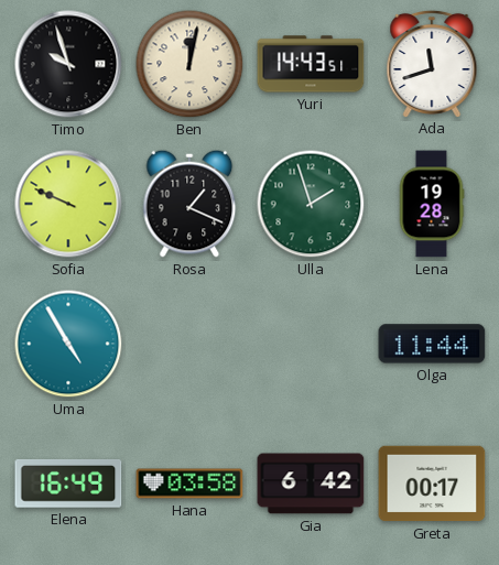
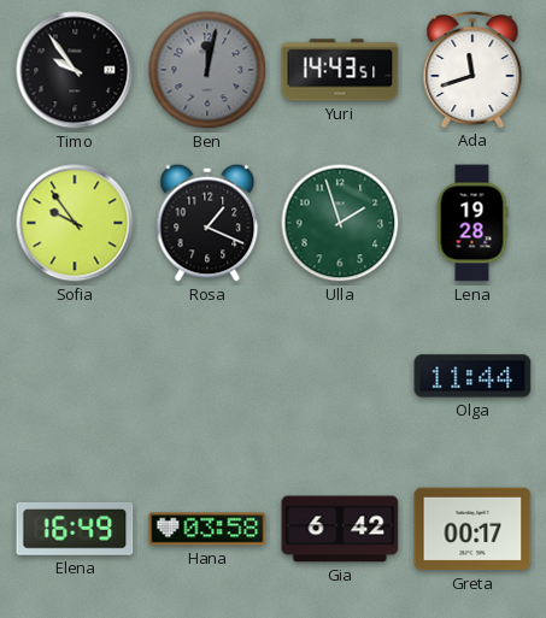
Timo: 9:57 -> 9:54
Ben dial: cream -> grey
Sofia: 9:49 -> 9:54
Uma: 4:55 -> none
